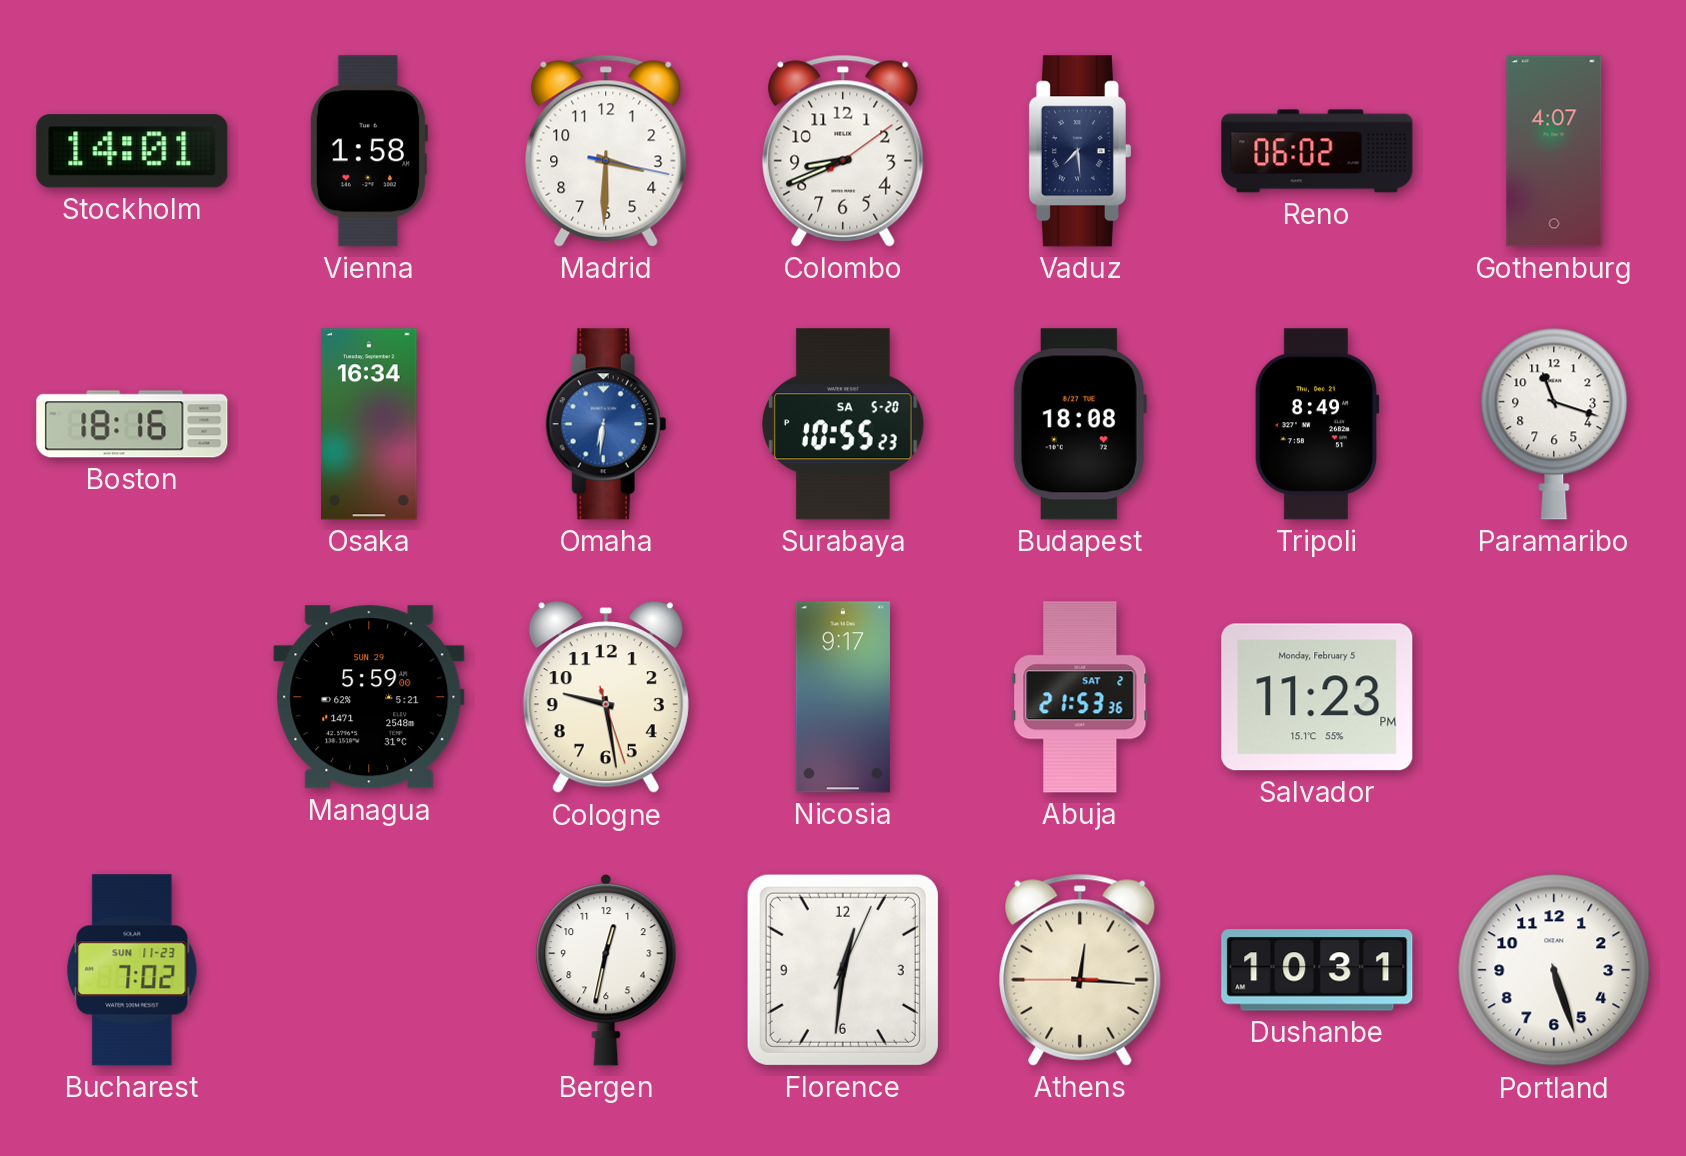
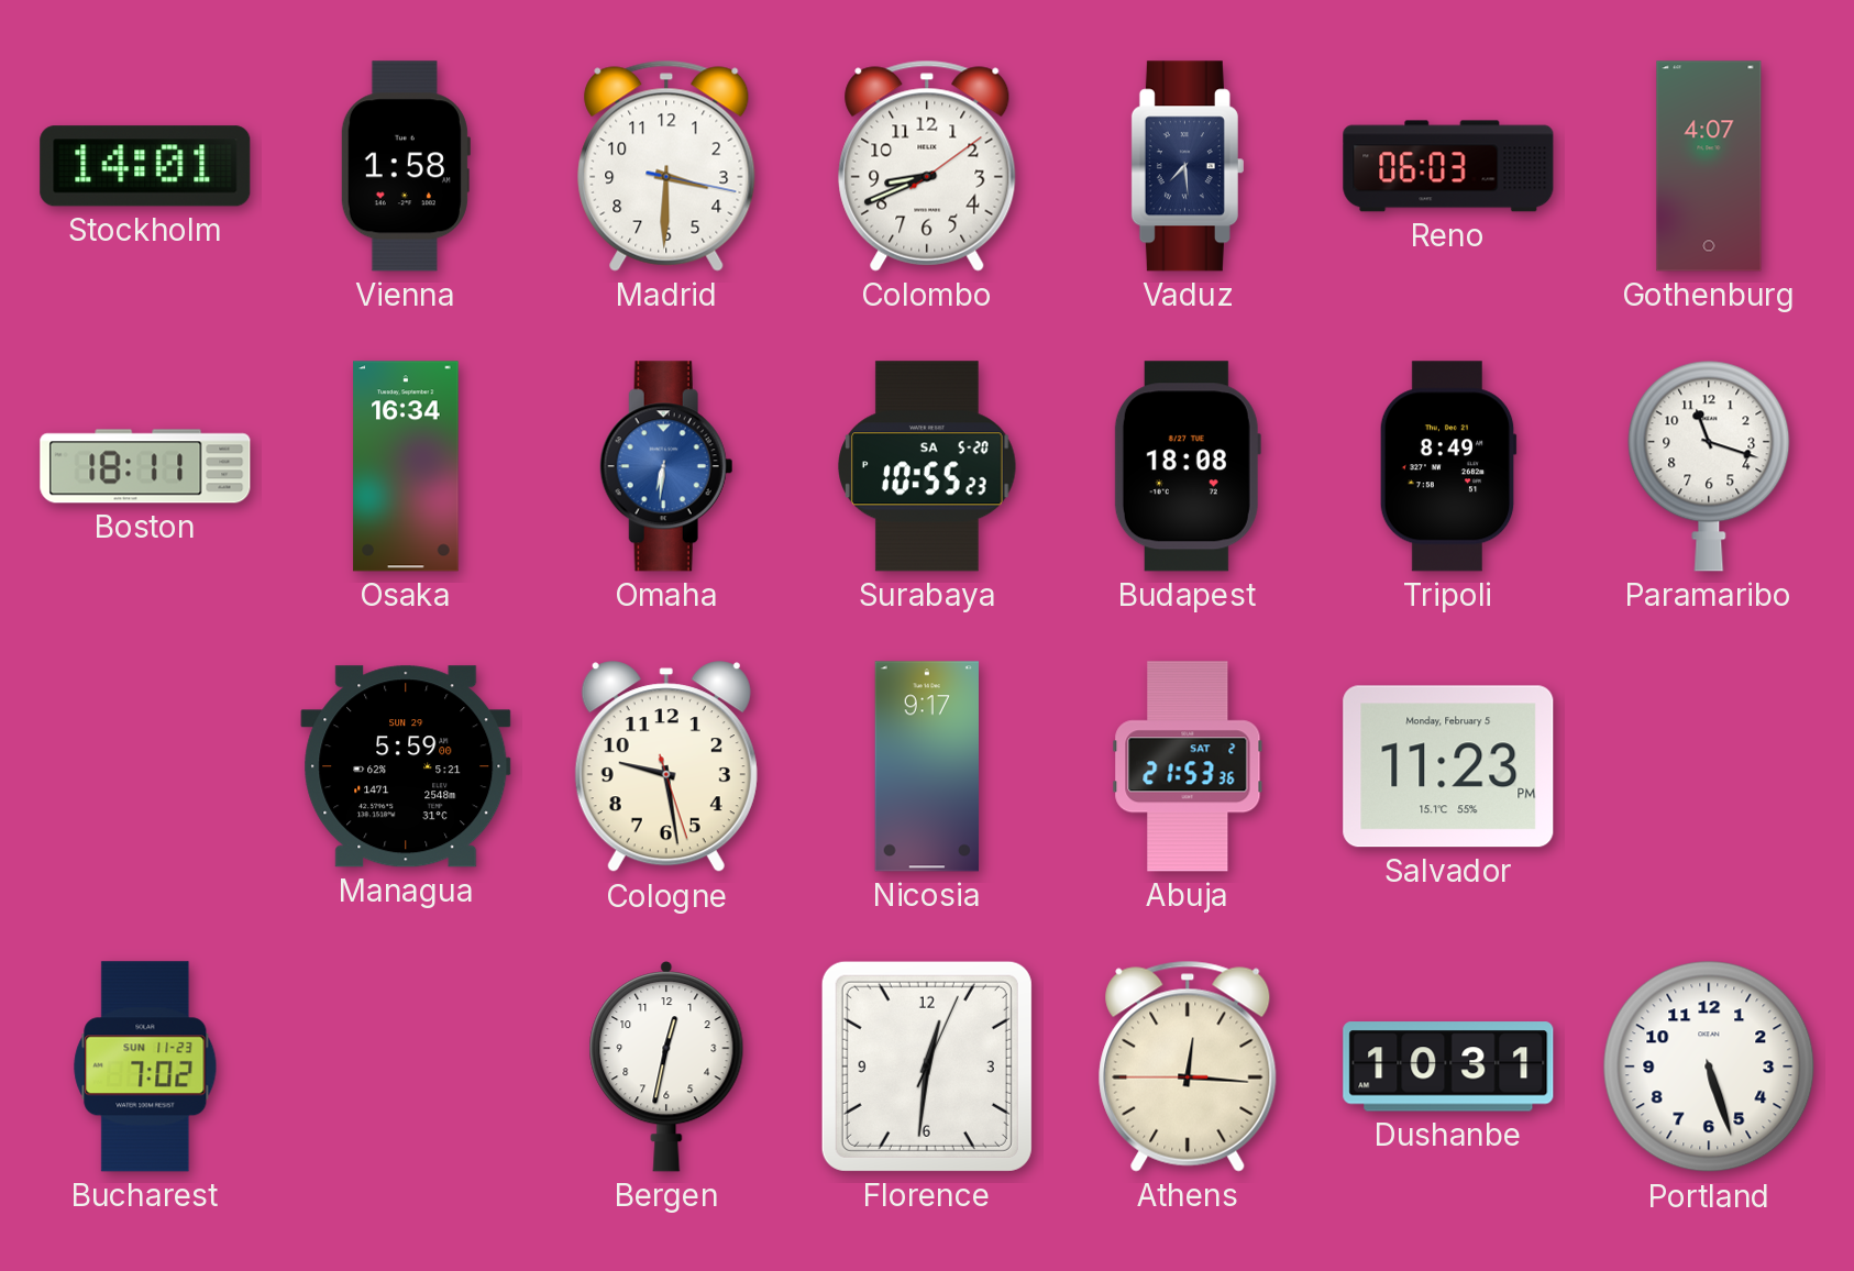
Reno: 06:02 -> 06:03
Boston: 18:16 -> 18:11
